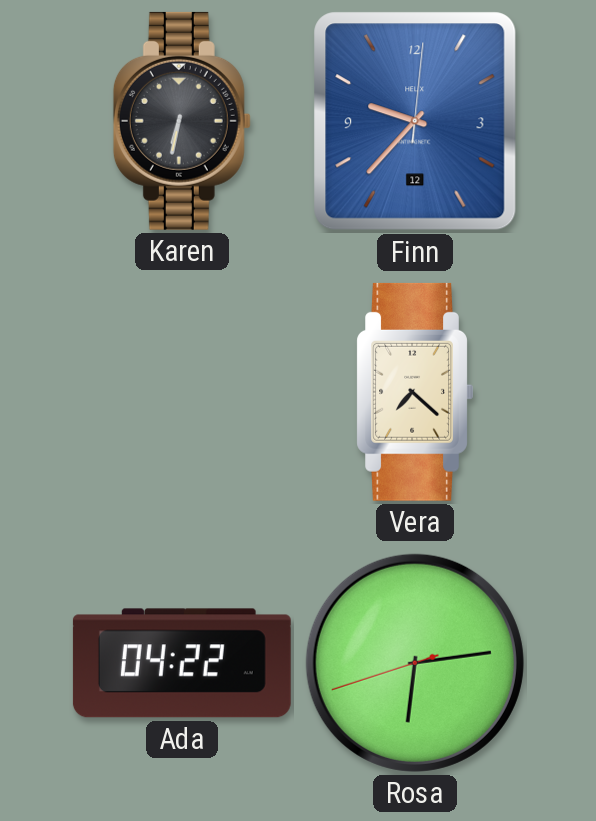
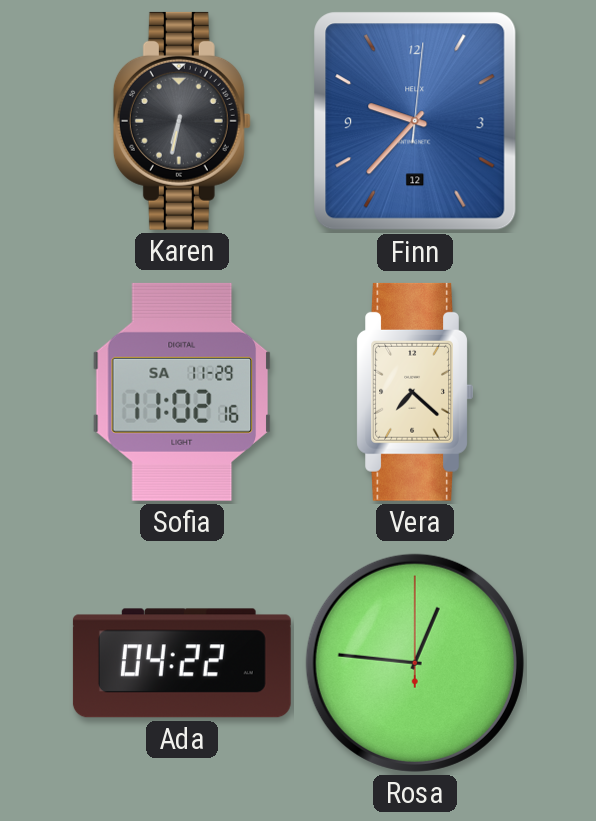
Sofia: none -> 11:02
Rosa: 6:13 -> 12:46
